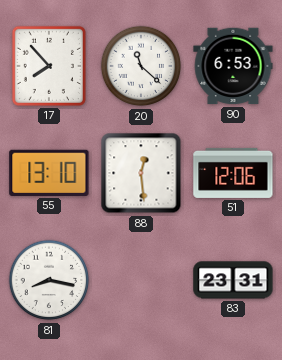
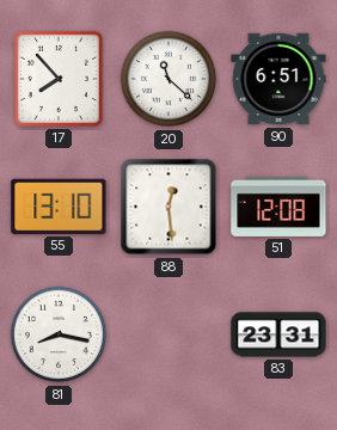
90: 6:53 -> 6:51
51: 12:06 -> 12:08
